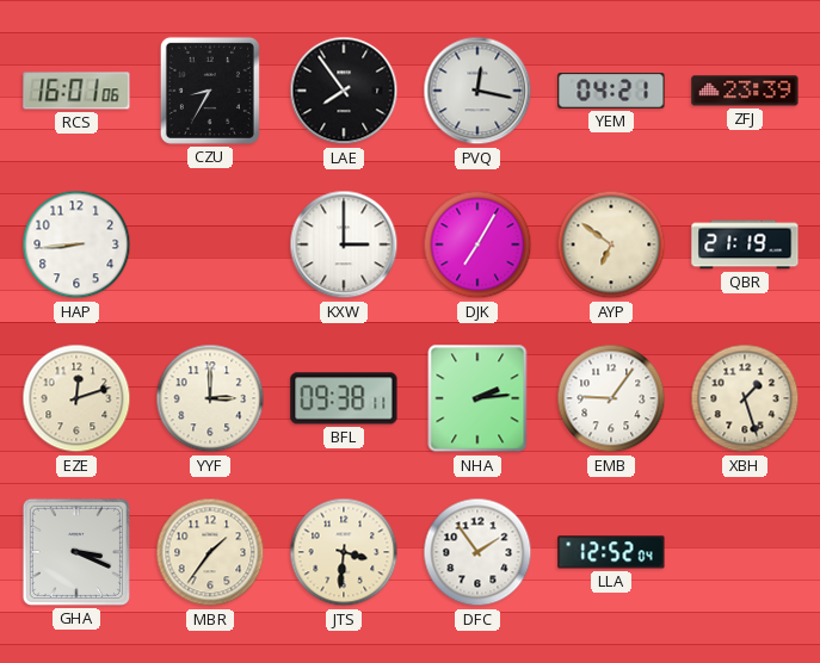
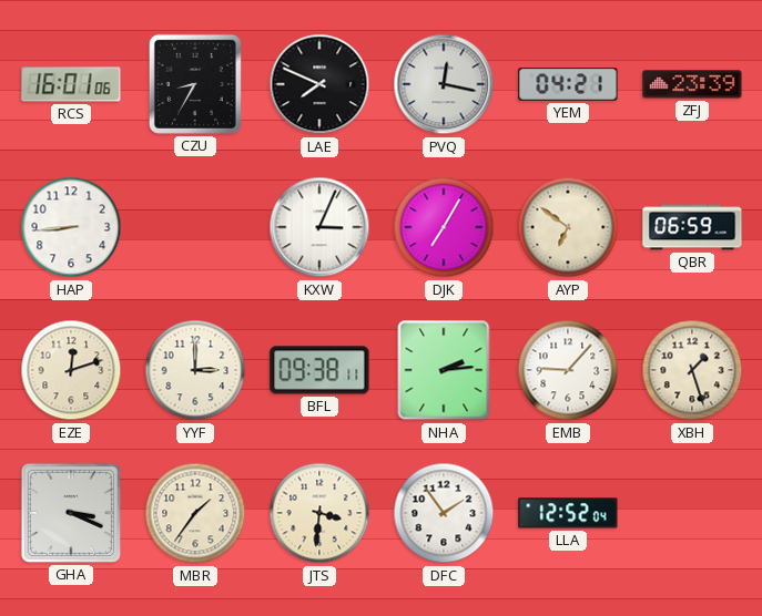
LAE: 7:54 -> 7:49
KXW: 3:00 -> 3:04
QBR: 21:19 -> 06:59
EMB: 9:06 -> 9:07
